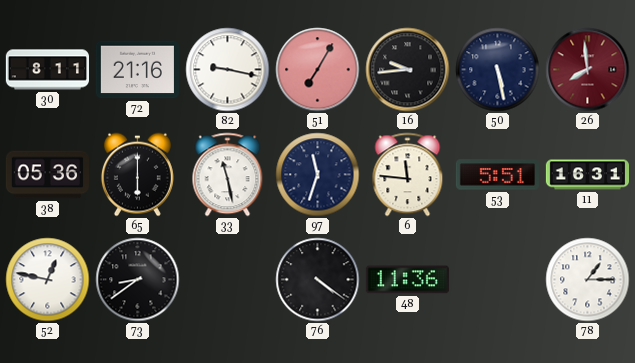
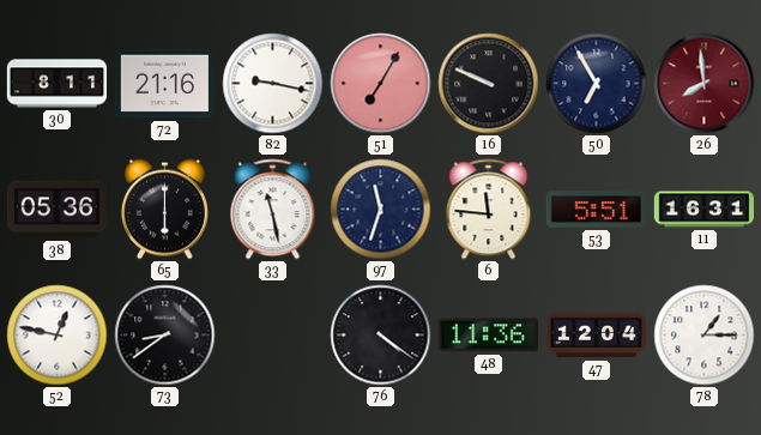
16: 9:44 -> 9:49
50: 5:28 -> 6:55
47: none -> 12:04
